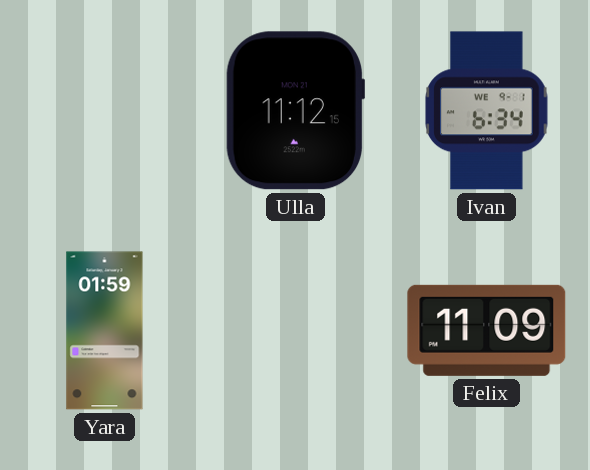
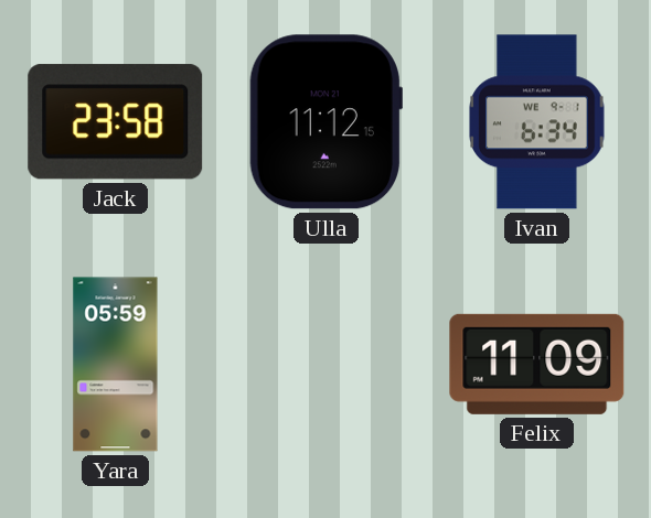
Jack: none -> 23:58
Yara: 01:59 -> 05:59
